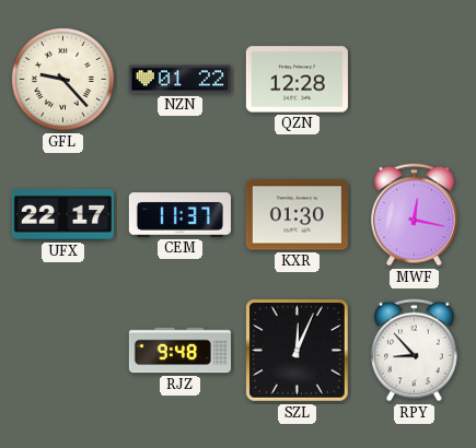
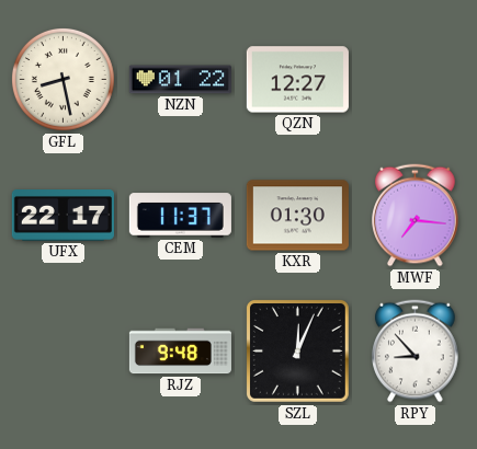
GFL: 9:23 -> 8:28
QZN: 12:28 -> 12:27
MWF: 12:17 -> 7:16
